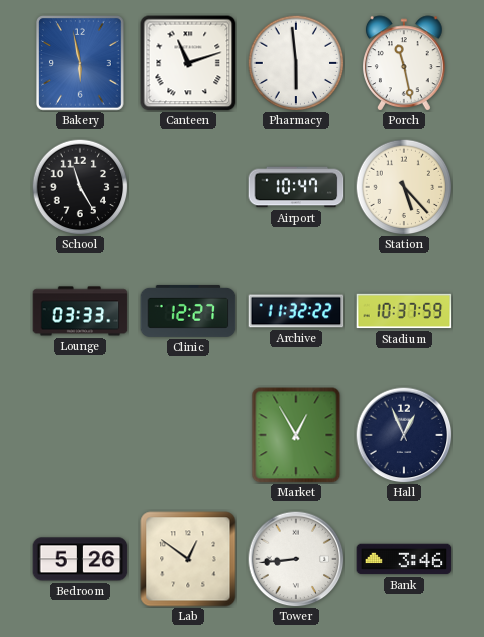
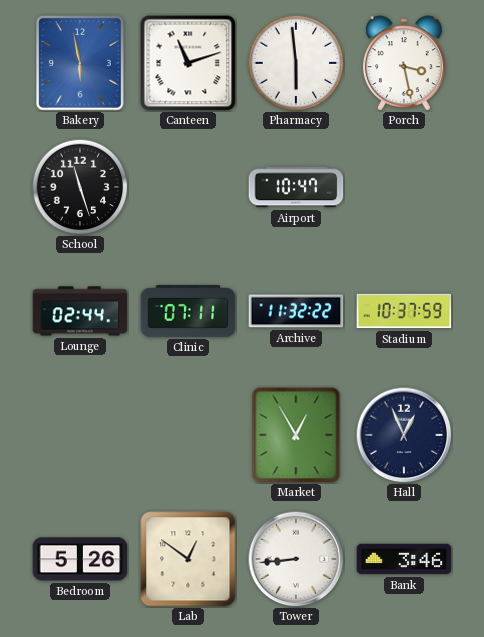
Porch: 11:28 -> 3:28
School: 11:25 -> 11:27
Station: 5:23 -> none
Lounge: 03:33 -> 02:44
Clinic: 12:27 -> 07:11
